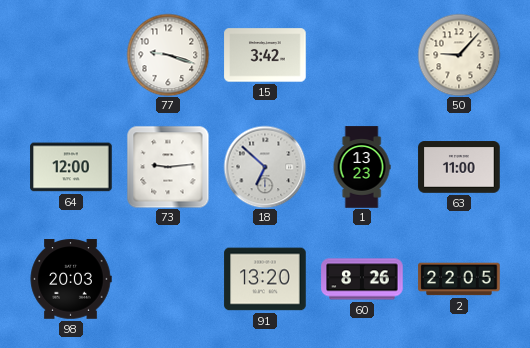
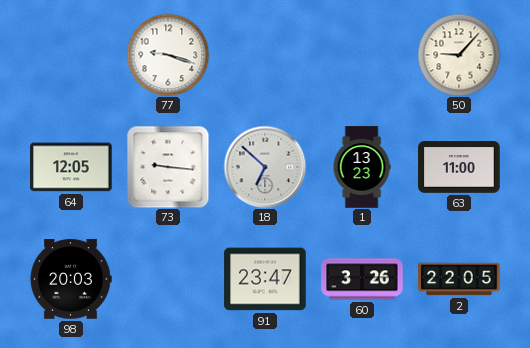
15: 3:42 -> none
64: 12:00 -> 12:05
73: 9:14 -> 9:16
91: 13:20 -> 23:47
60: 8:26 -> 3:26
